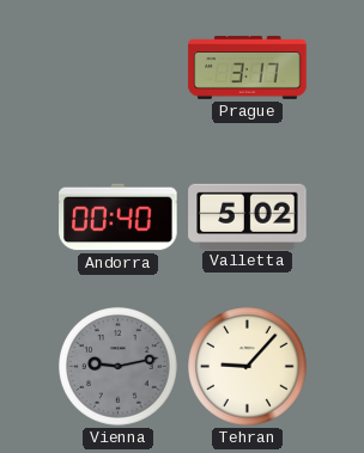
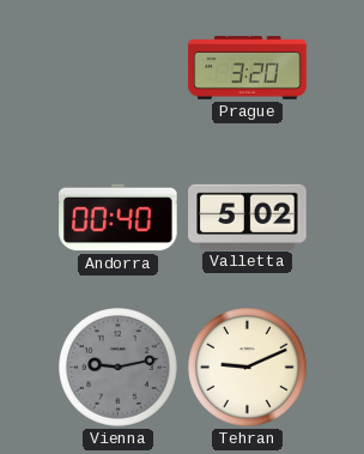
Prague: 3:17 -> 3:20
Tehran: 9:07 -> 9:11
